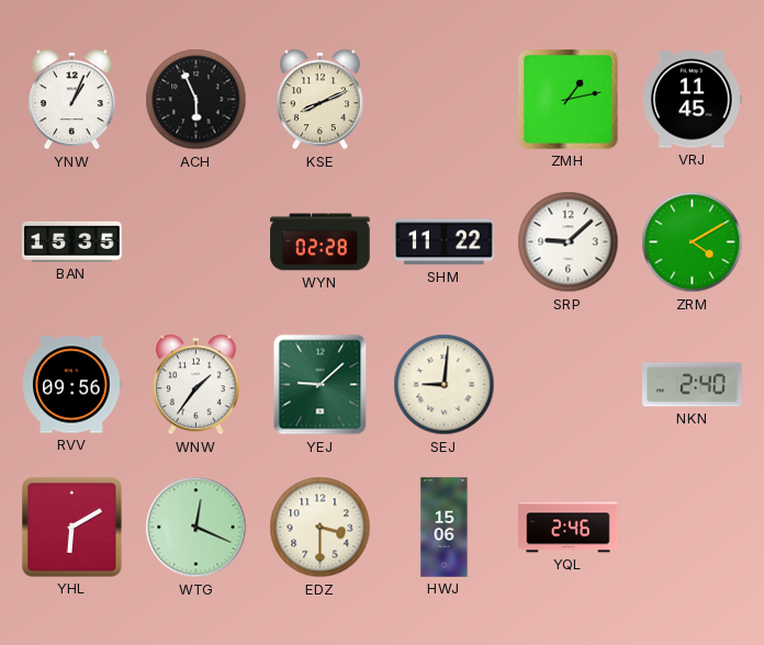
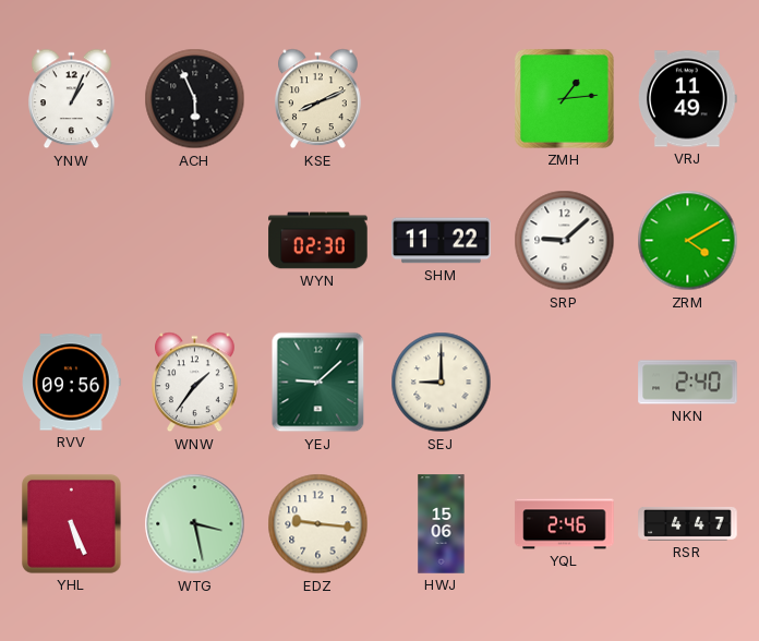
ZMH: 1:13 -> 1:14
VRJ: 11:45 -> 11:49
BAN: 15:35 -> none
WYN: 02:28 -> 02:30
SEJ: 9:01 -> 9:00
YHL: 6:10 -> 5:26
WTG: 12:19 -> 3:28
EDZ: 3:30 -> 9:16
RSR: none -> 4:47
